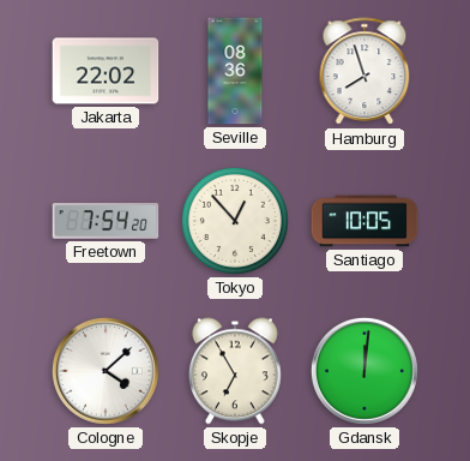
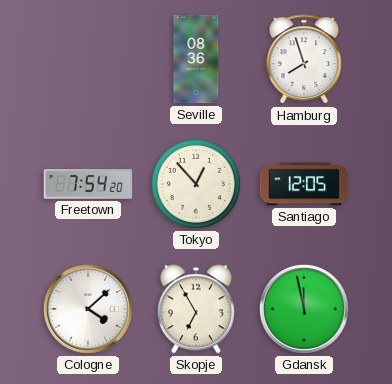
Jakarta: 22:02 -> none
Santiago: 10:05 -> 12:05
Gdansk: 12:01 -> 11:58
